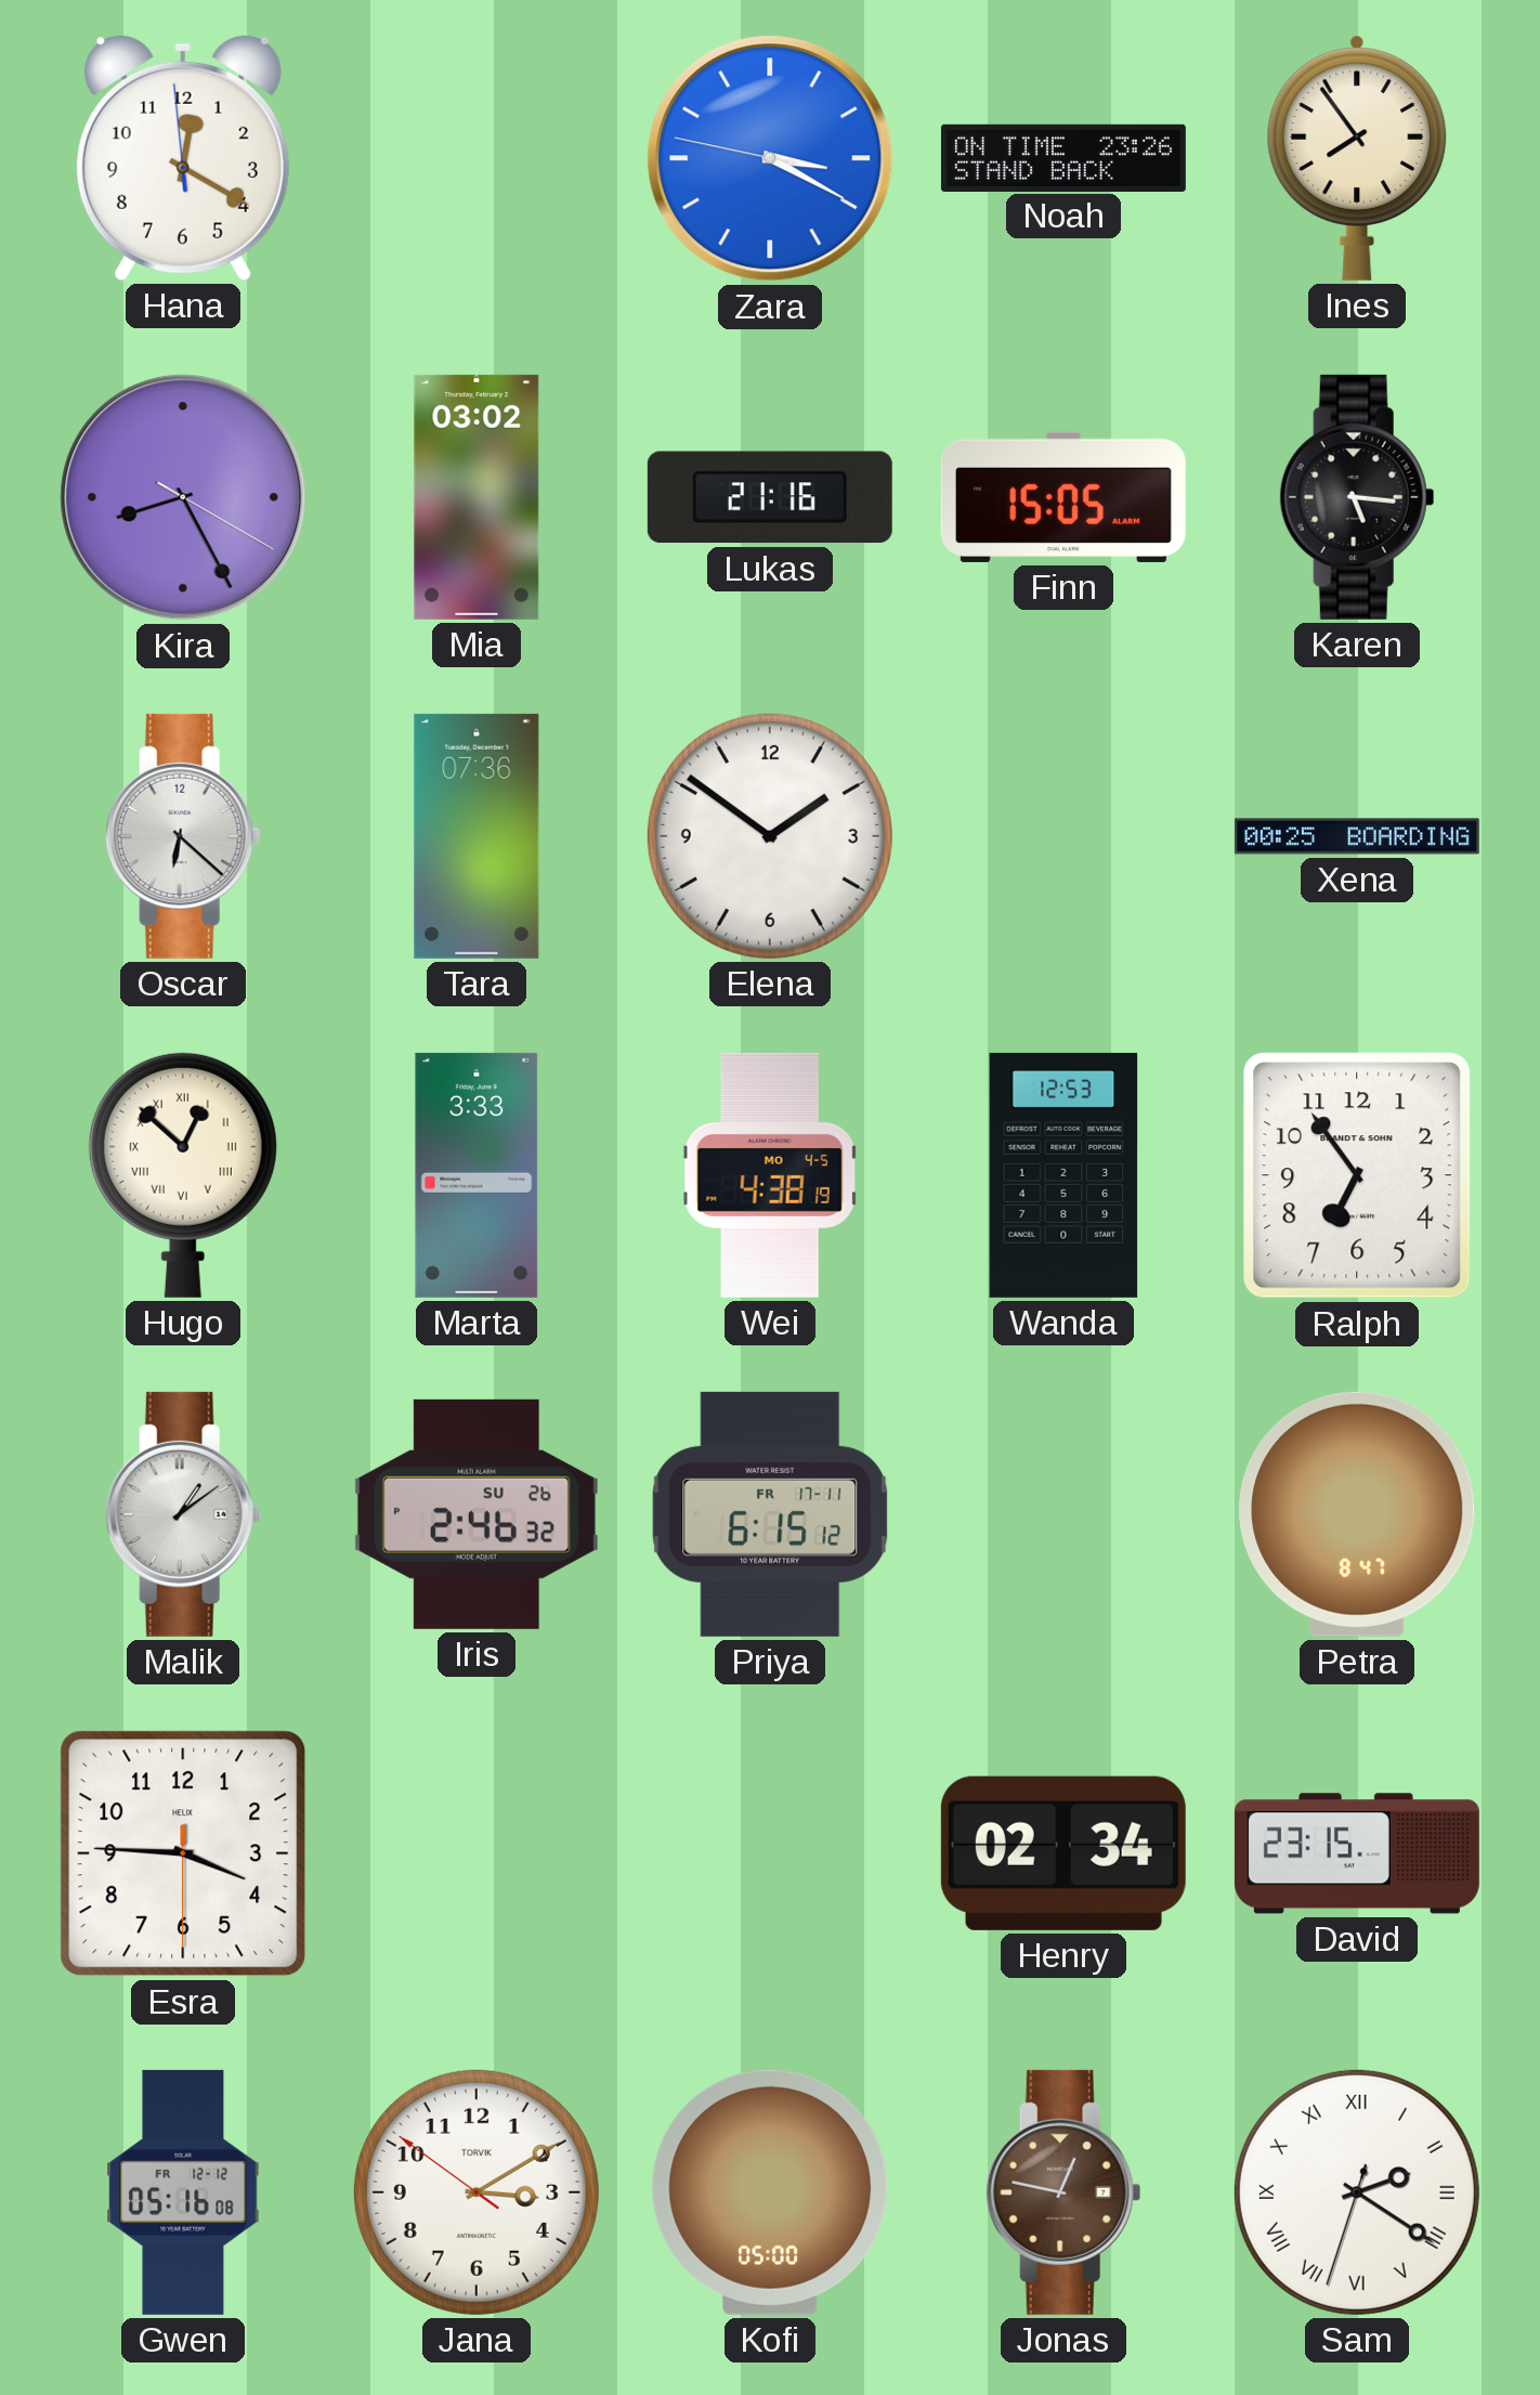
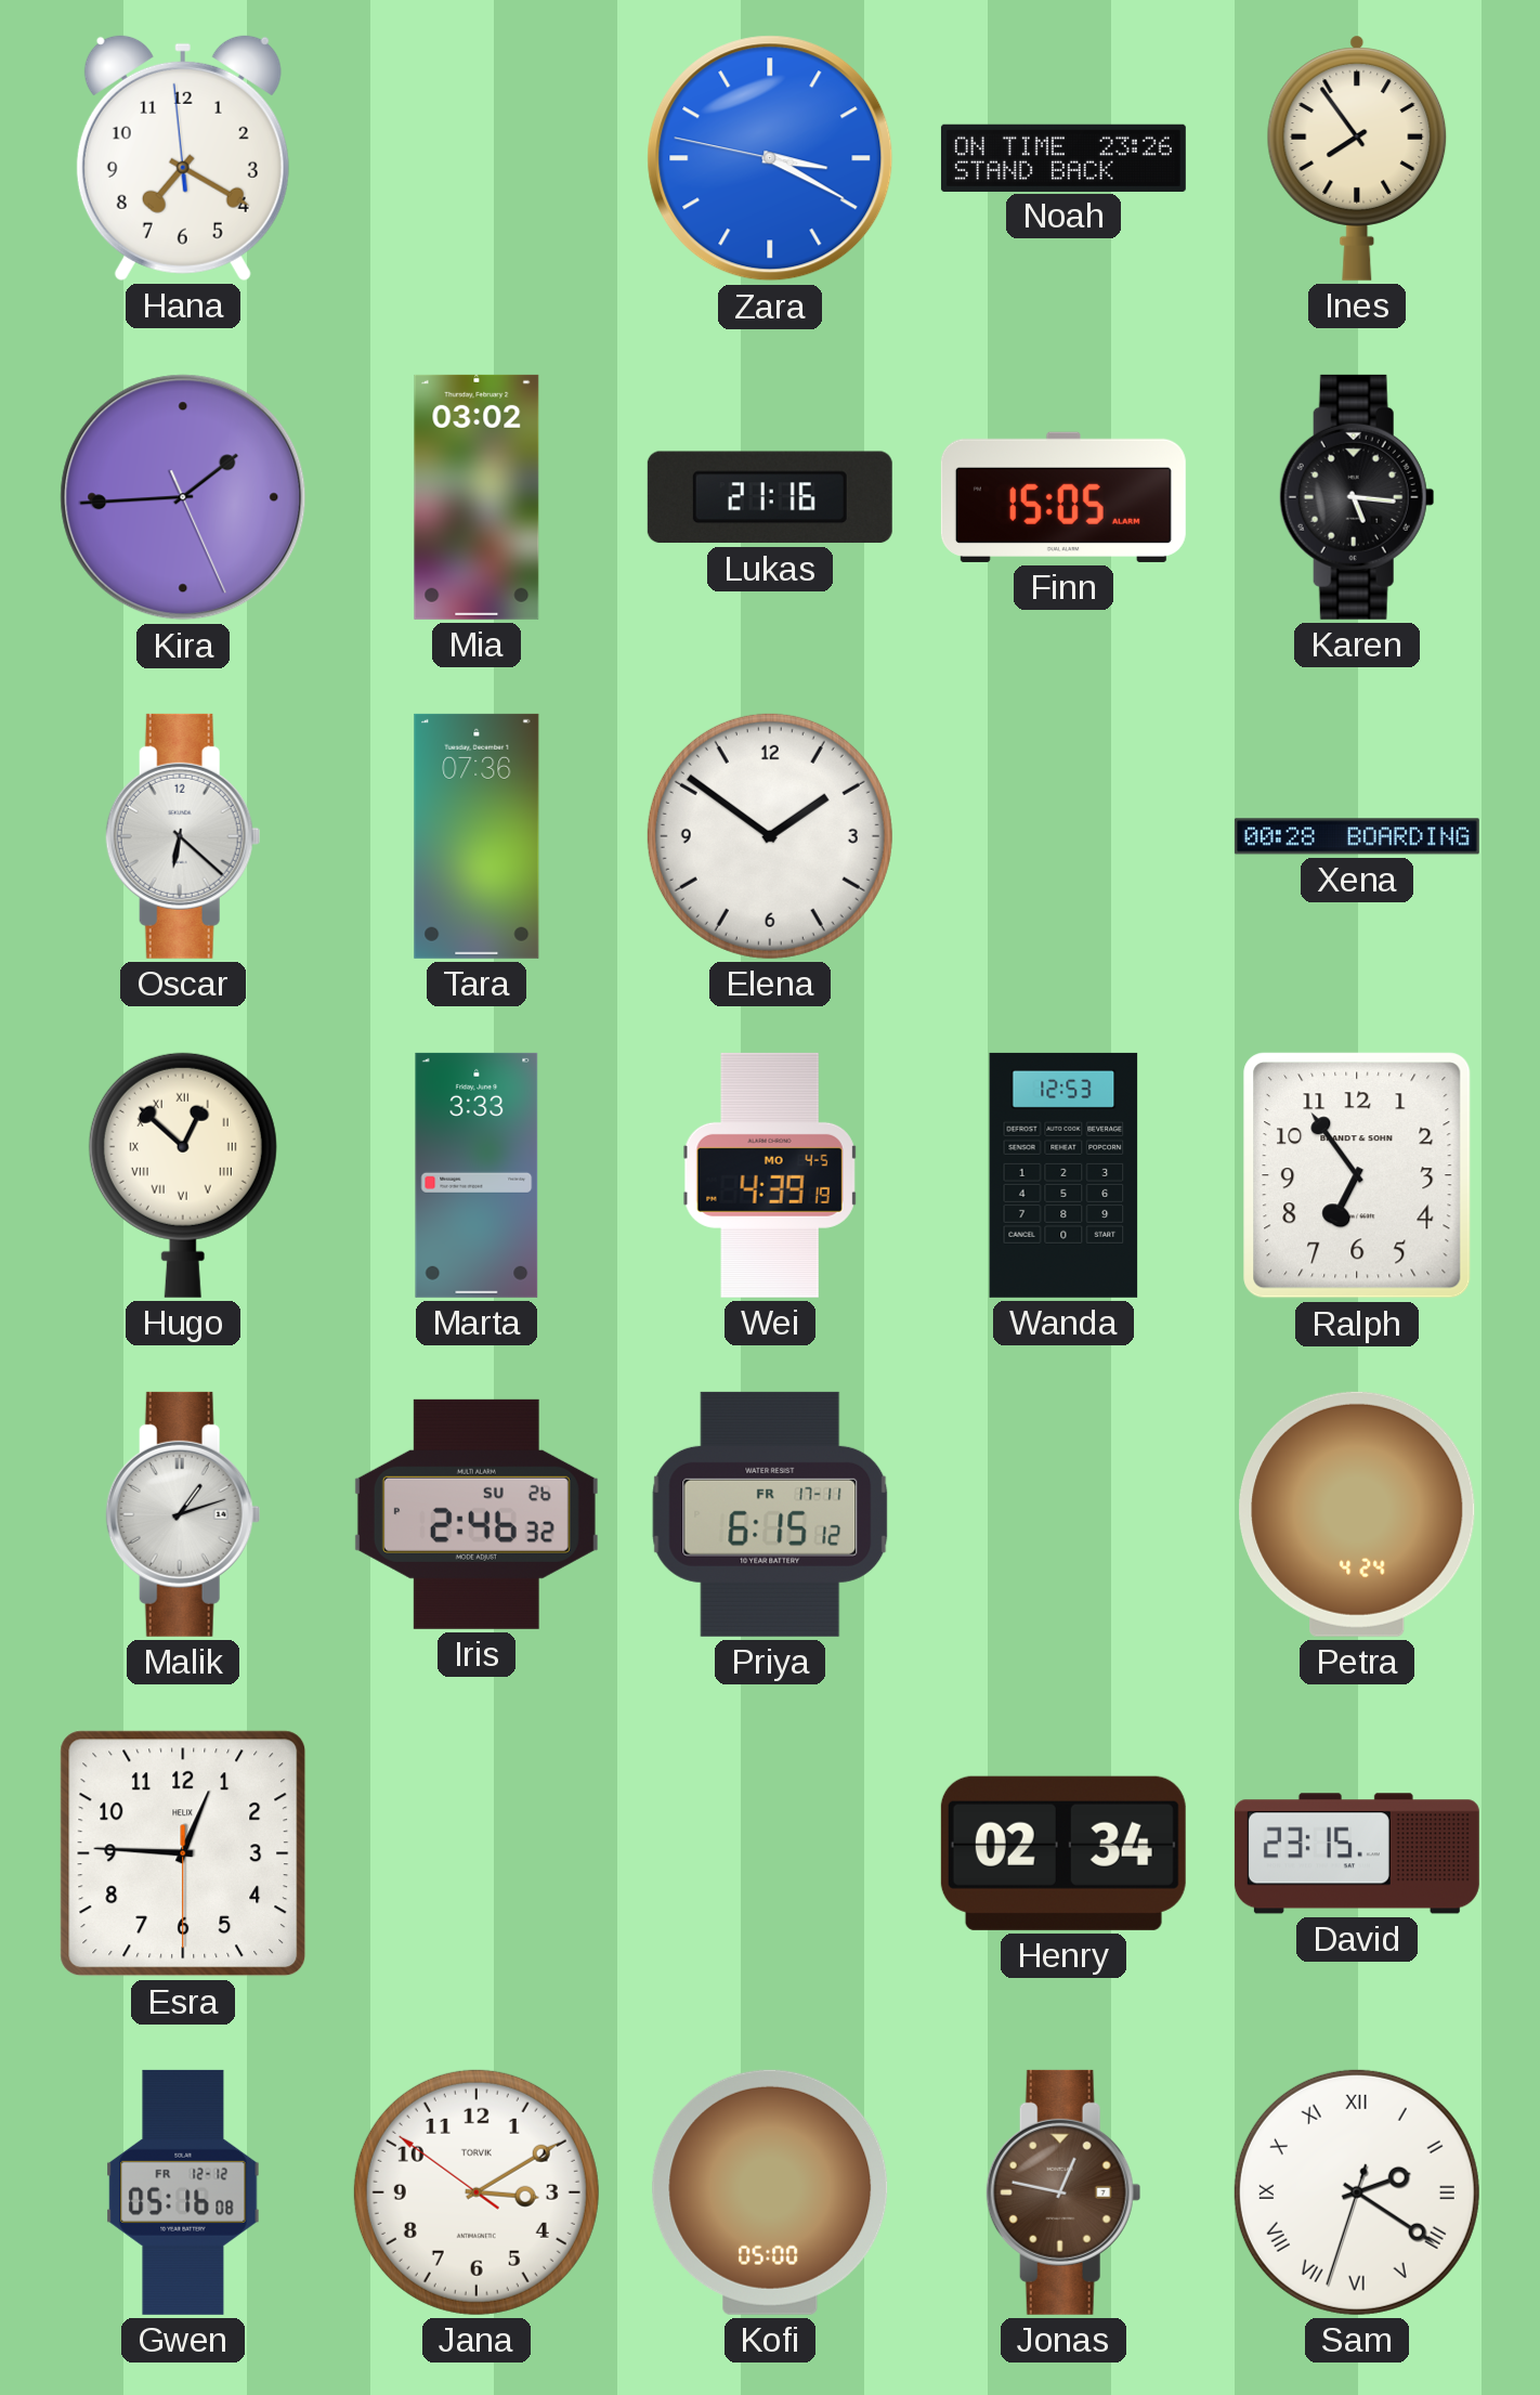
Hana: 12:19 -> 7:19
Kira: 8:25 -> 1:44
Xena: 00:25 -> 00:28
Wei: 4:38 -> 4:39
Malik: 1:09 -> 1:12
Petra: 8:47 -> 4:24
Esra: 3:45 -> 12:45
